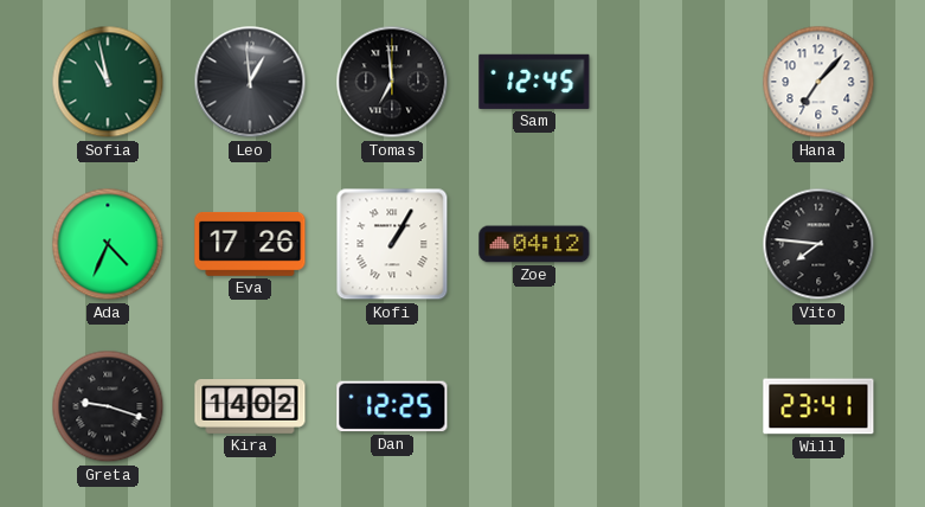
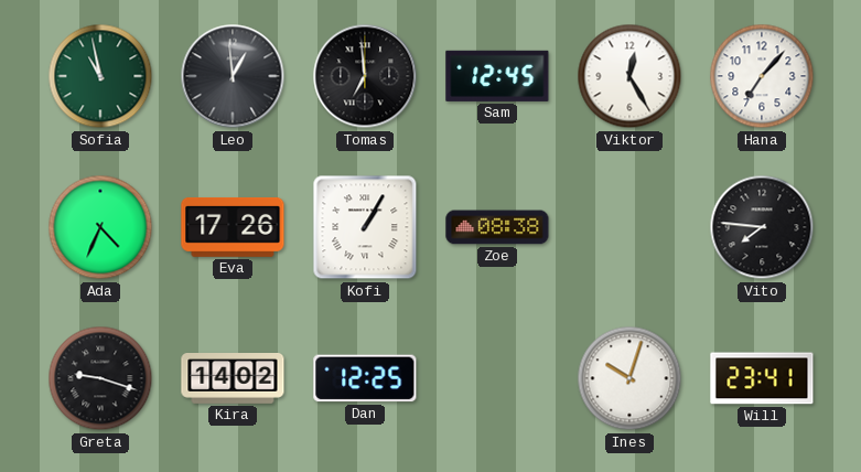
Viktor: none -> 12:25
Zoe: 04:12 -> 08:38
Ines: none -> 10:03
